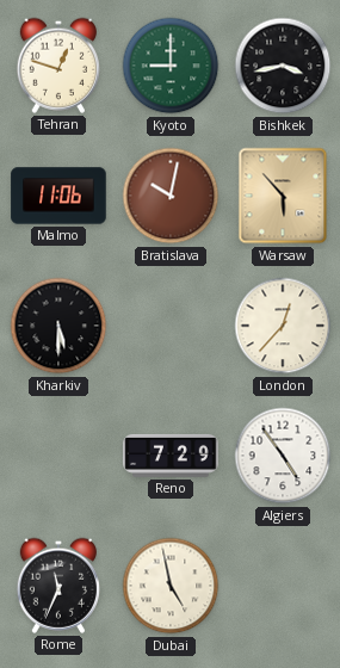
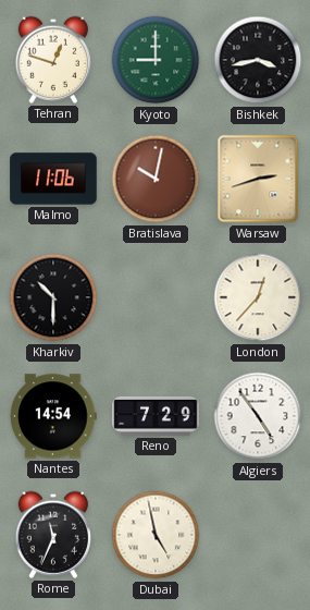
Warsaw: 5:53 -> 2:42
Kharkiv: 5:30 -> 10:30
Nantes: none -> 14:54
